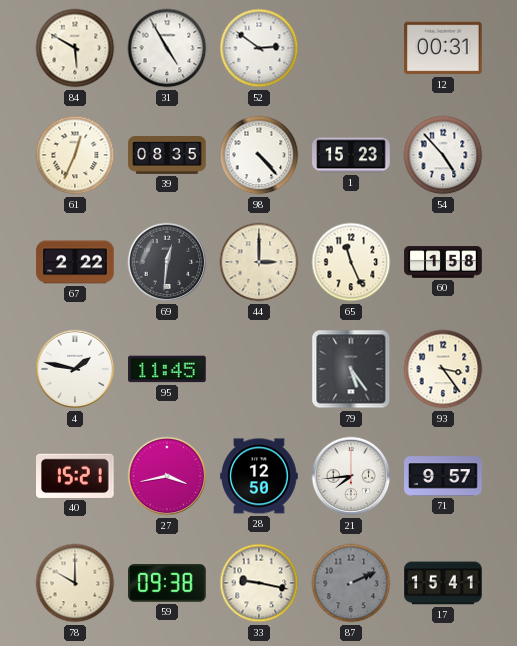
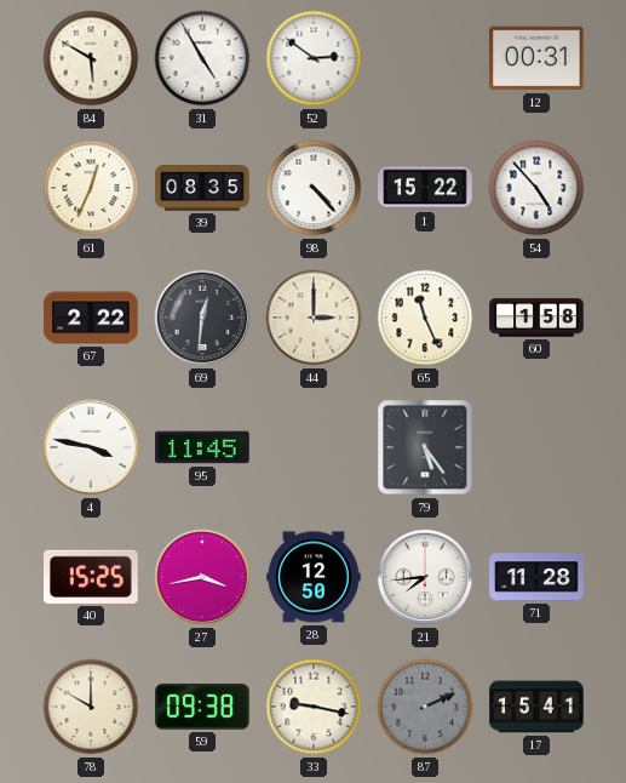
1: 15:23 -> 15:22
4: 1:47 -> 3:47
93: 3:24 -> none
40: 15:21 -> 15:25
71: 9:57 -> 11:28
